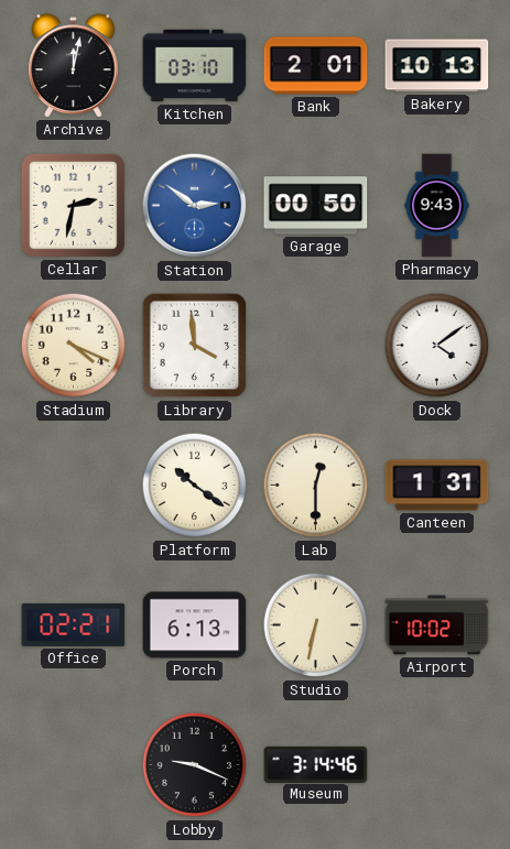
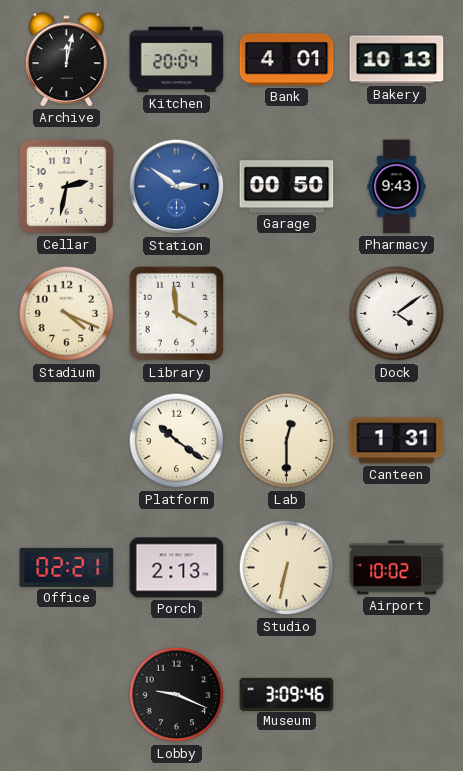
Kitchen: 03:10 -> 20:04
Bank: 2:01 -> 4:01
Porch: 6:13 -> 2:13
Museum: 3:14 -> 3:09
